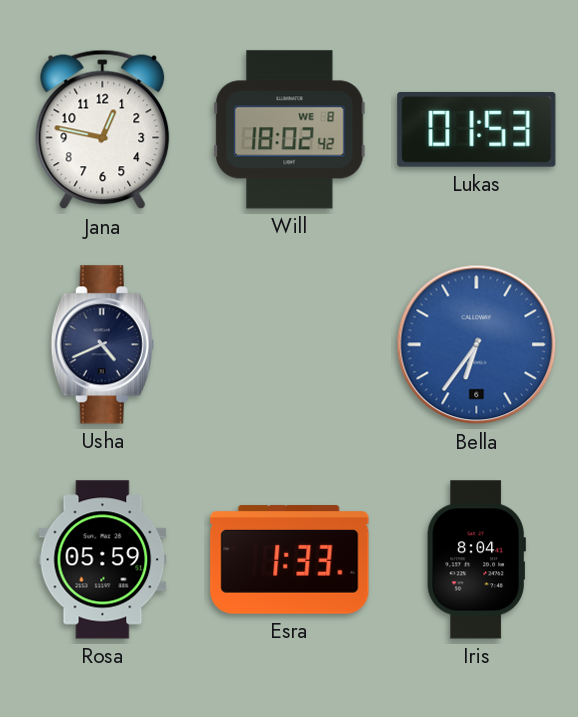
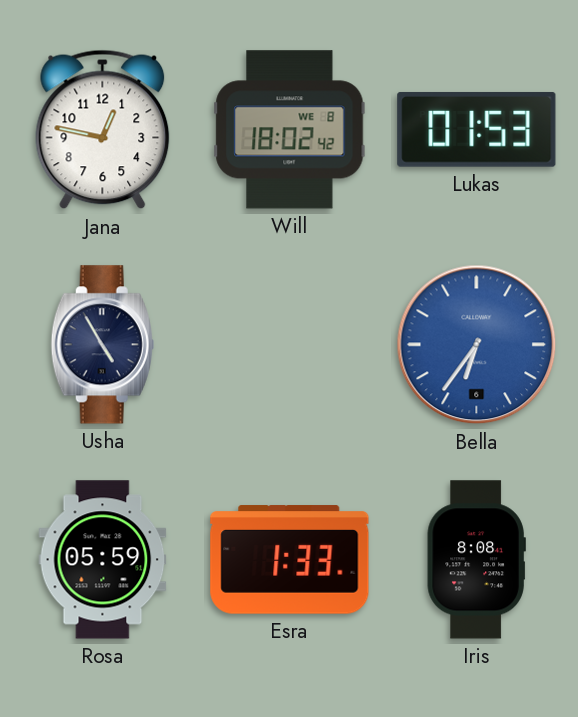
Usha: 4:41 -> 4:55
Iris: 8:04 -> 8:08
